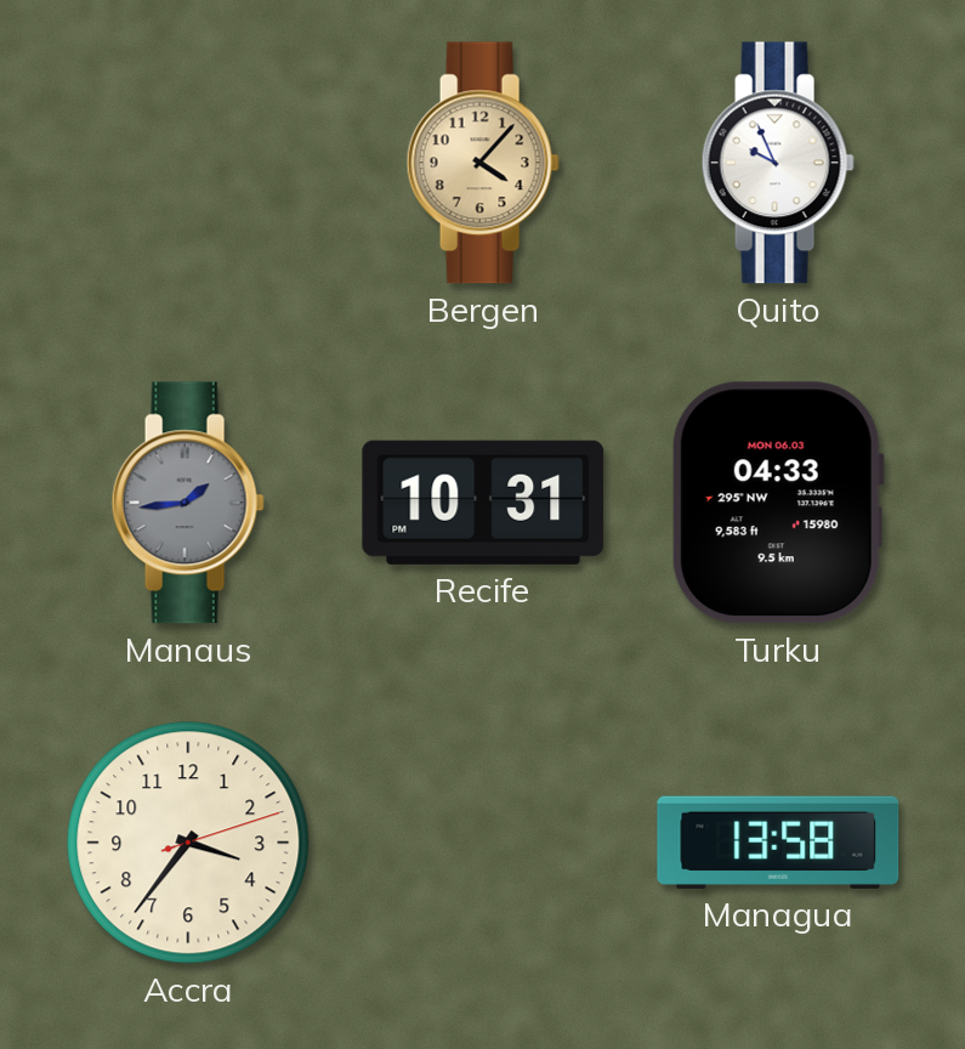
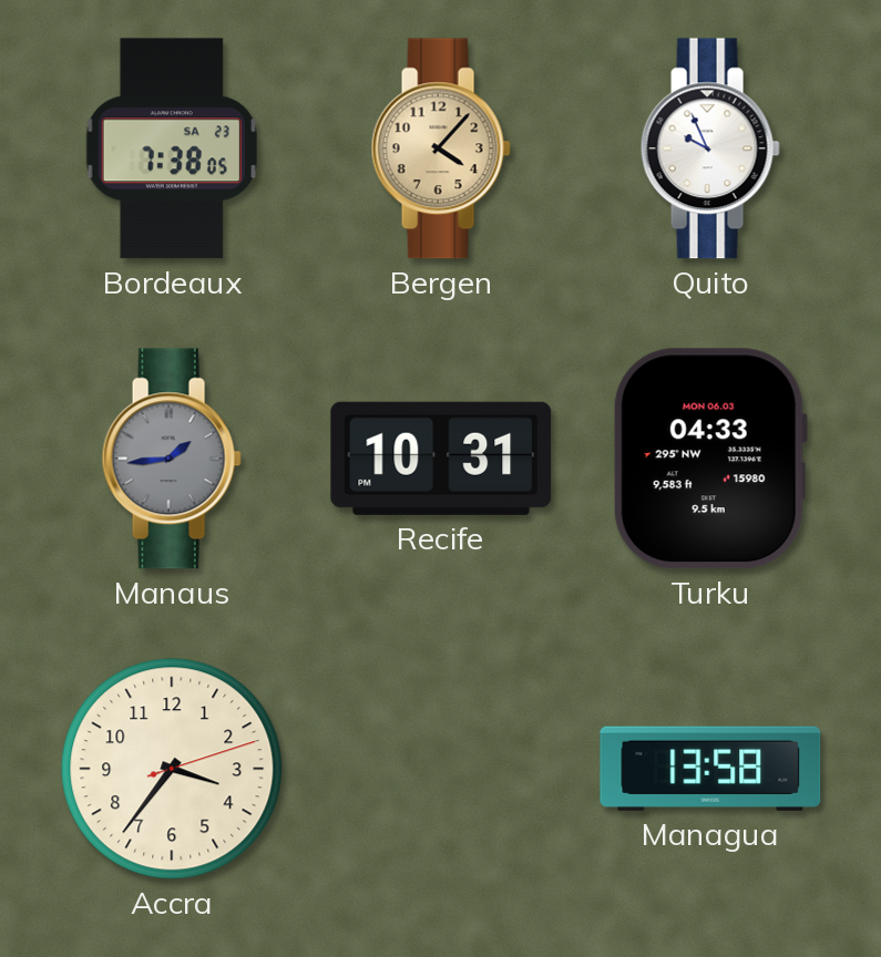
Bordeaux: none -> 7:38
